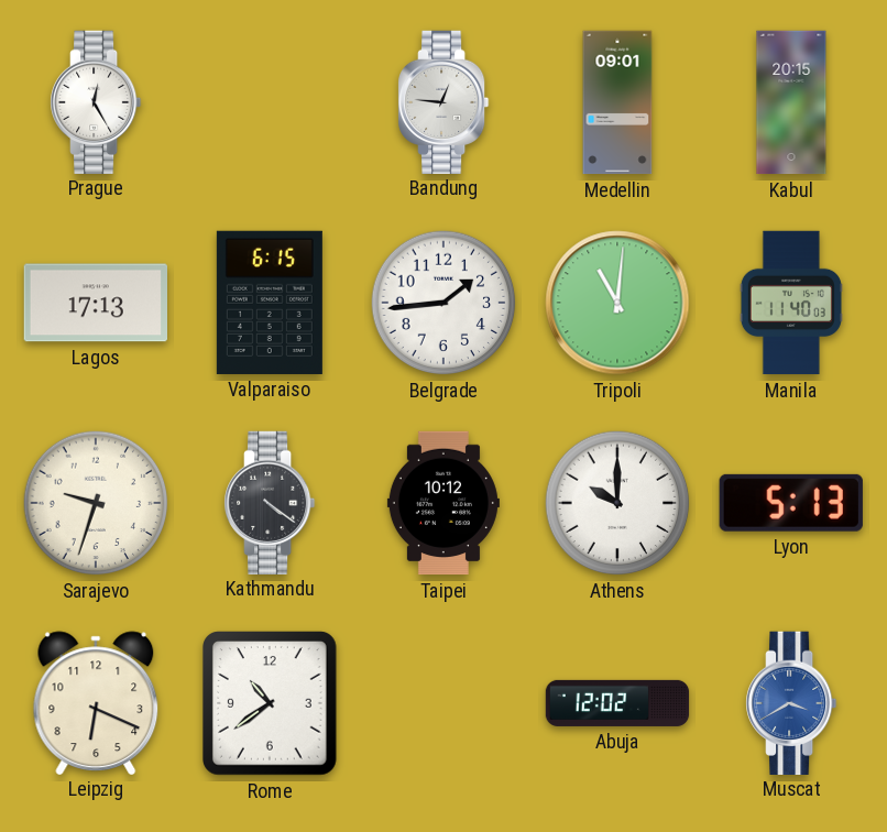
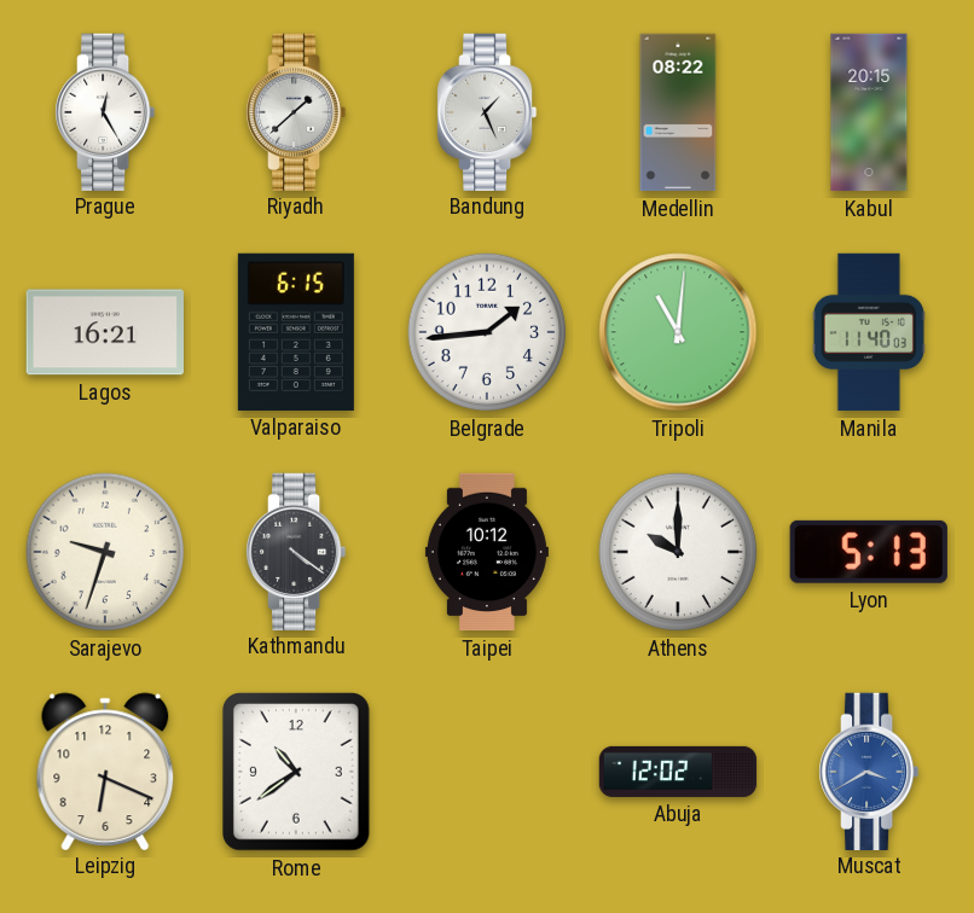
Riyadh: none -> 1:38
Bandung: 12:46 -> 1:26
Medellin: 09:01 -> 08:22
Lagos: 17:13 -> 16:21
